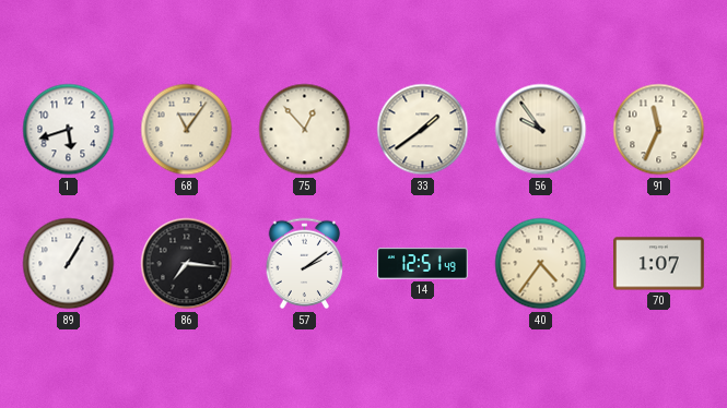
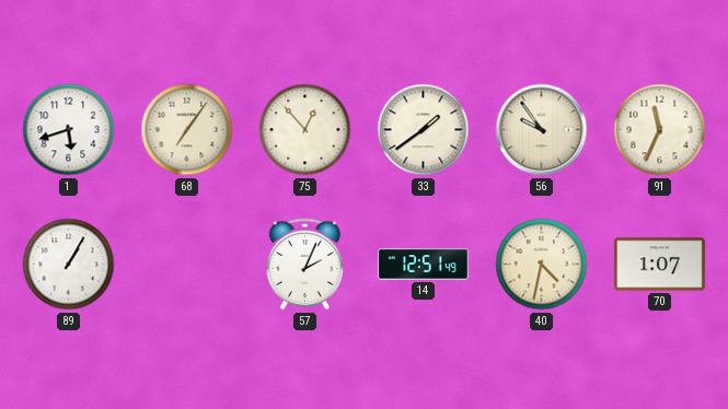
68: 11:06 -> 7:06
86: 7:16 -> none
57: 2:09 -> 2:04
40: 4:36 -> 4:32
